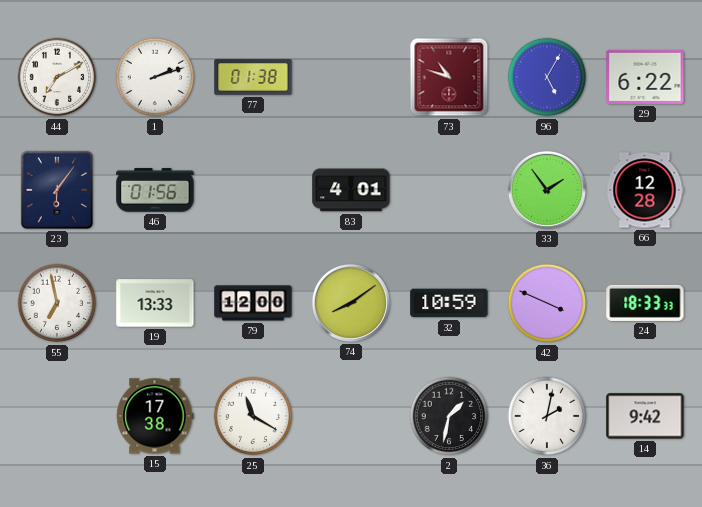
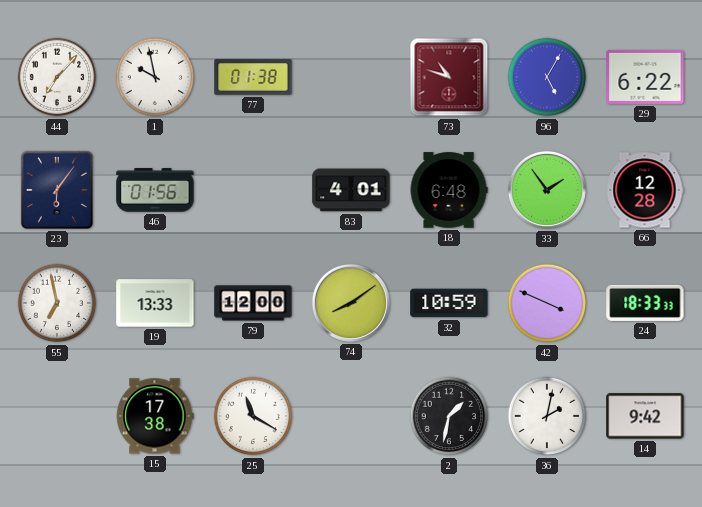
44: 7:10 -> 7:07
1: 2:12 -> 9:58
18: none -> 6:48
